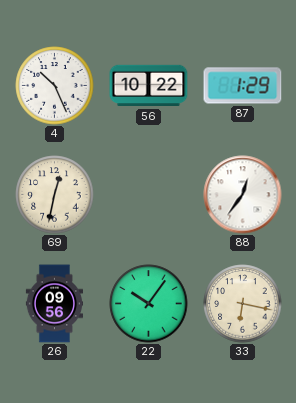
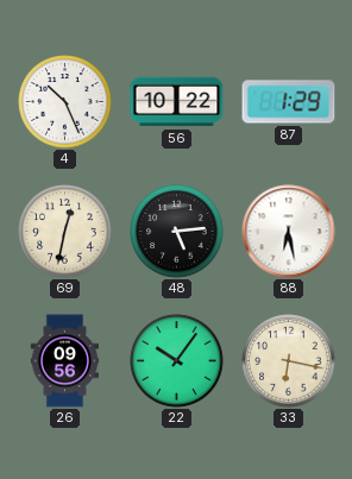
48: none -> 5:14
88: 12:36 -> 6:28
